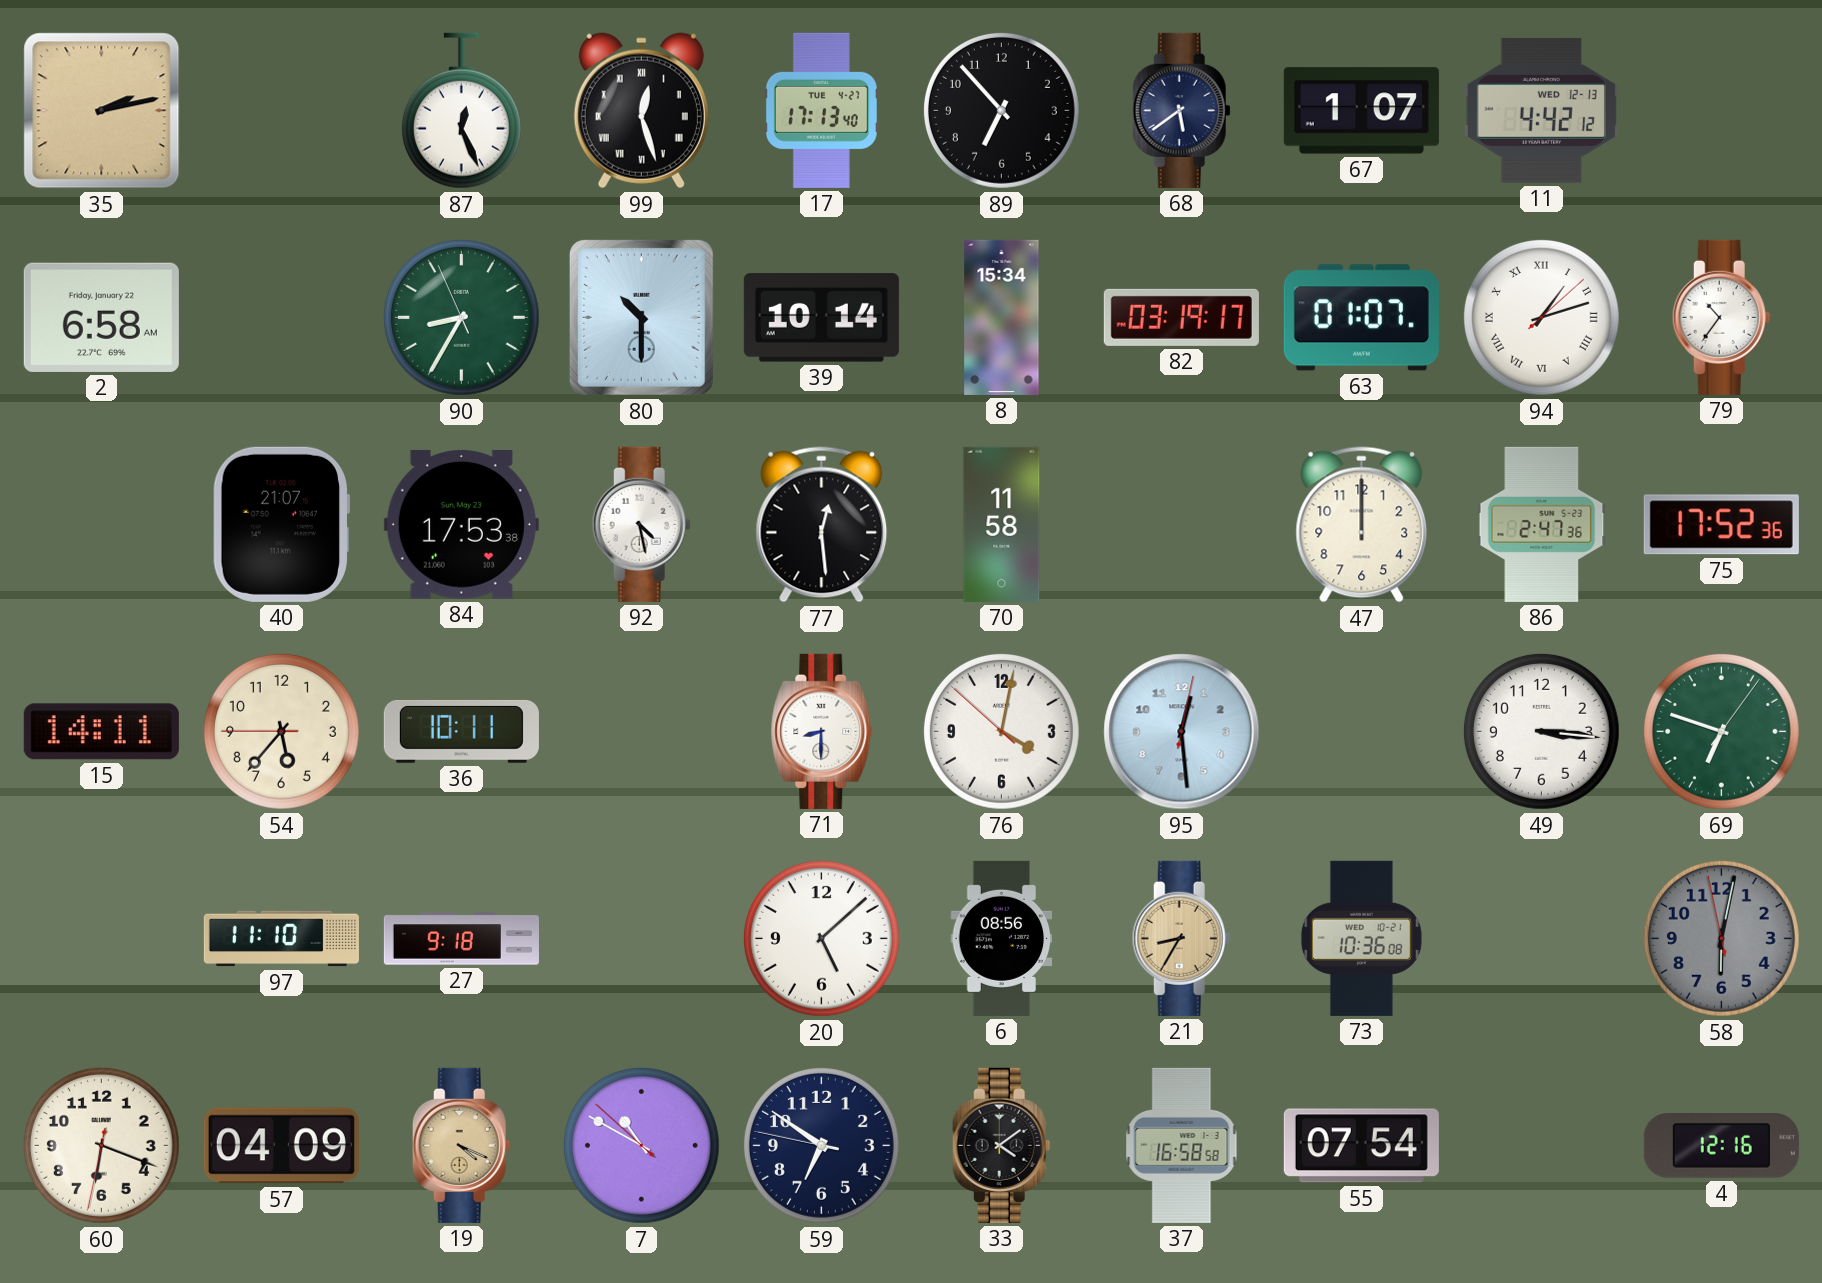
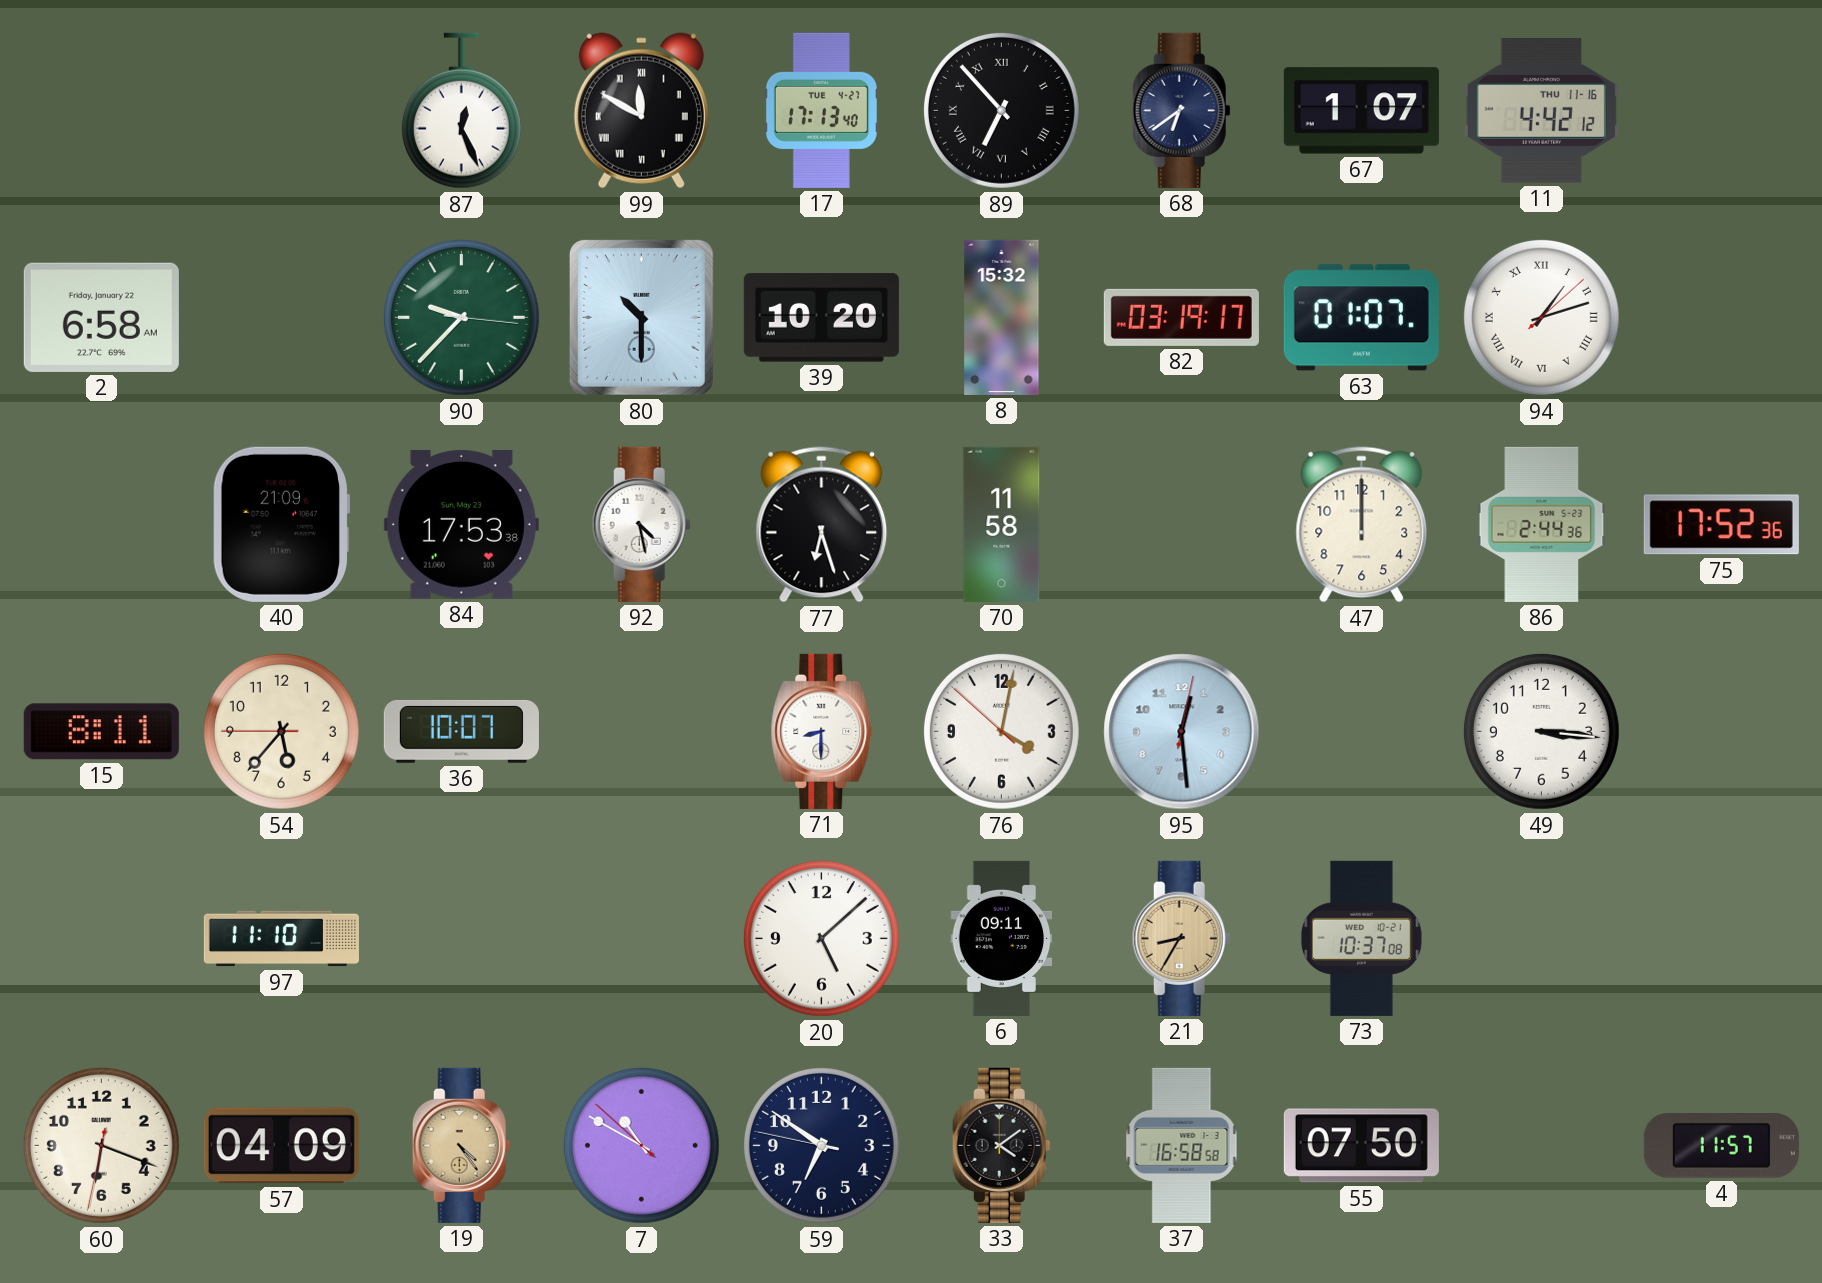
35: 2:13 -> none
99: 12:27 -> 11:50
89 numerals: Arabic -> Roman
68: 5:39 -> 6:39
11 date: WED 12-13 -> THU 11-16
90: 8:34 -> 9:37
39: 10:14 -> 10:20
8: 15:34 -> 15:32
79: 10:36 -> none
40: 21:07 -> 21:09
77: 12:29 -> 6:27
86: 2:47 -> 2:44
15: 14:11 -> 8:11
36: 10:11 -> 10:07
69: 6:48 -> none
27: 9:18 -> none
6: 08:56 -> 09:11
73: 10:36 -> 10:37
58: 6:01 -> none
19: 4:19 -> 4:24
55: 07:54 -> 07:50
4: 12:16 -> 11:57
